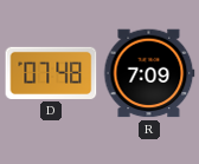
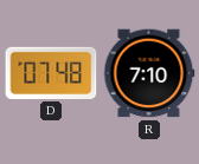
R: 7:09 -> 7:10
